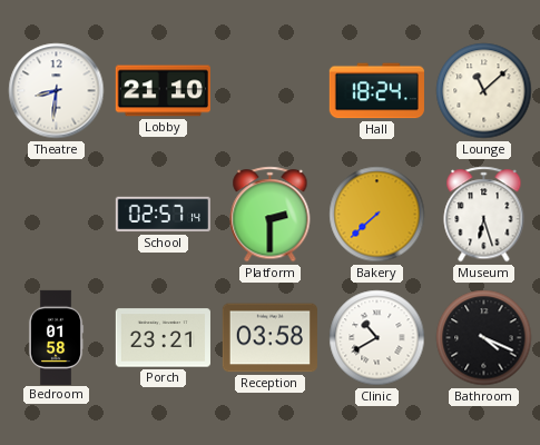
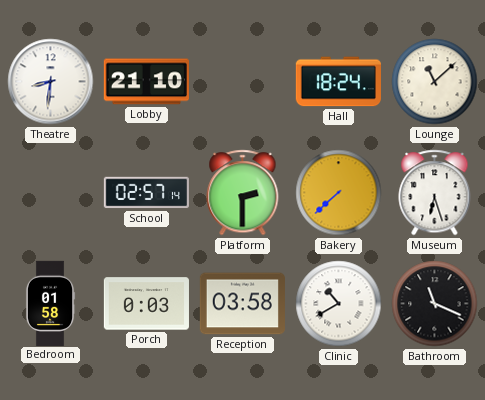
Porch: 23:21 -> 0:03
Bathroom: 4:19 -> 11:19
